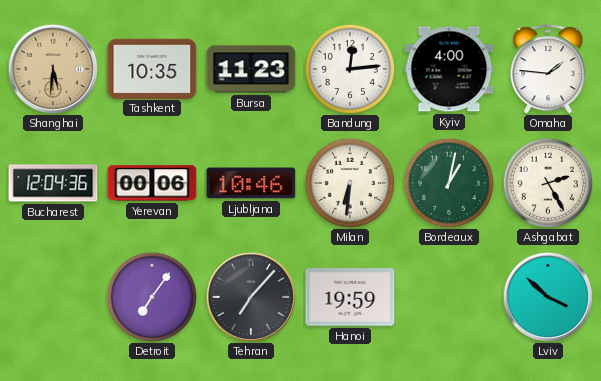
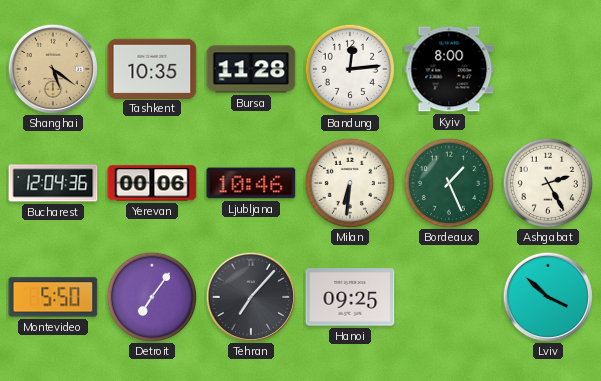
Shanghai: 5:31 -> 5:21
Bursa: 11:23 -> 11:28
Kyiv: 4:00 -> 8:00
Omaha: 1:46 -> none
Bordeaux: 1:02 -> 1:26
Montevideo: none -> 5:50
Hanoi: 19:59 -> 09:25
